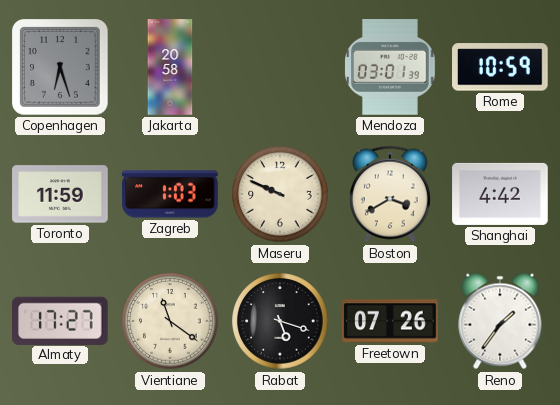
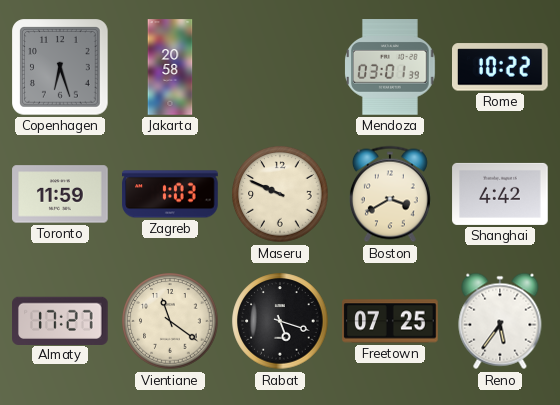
Rome: 10:59 -> 10:22
Freetown: 07:26 -> 07:25
Reno: 1:36 -> 5:36
